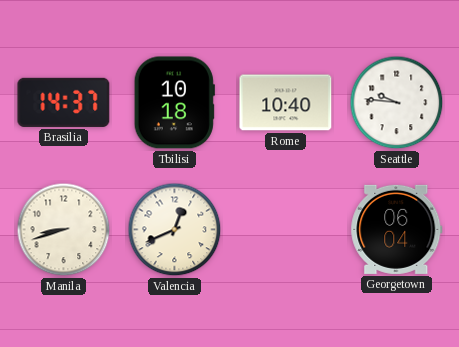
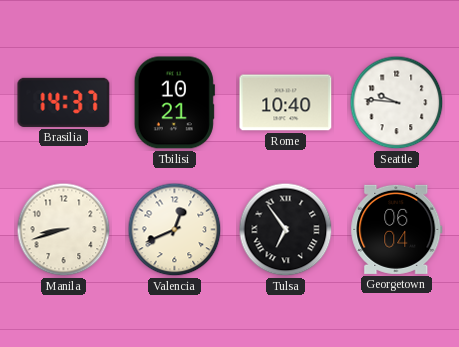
Tbilisi: 10:18 -> 10:21
Tulsa: none -> 6:54
